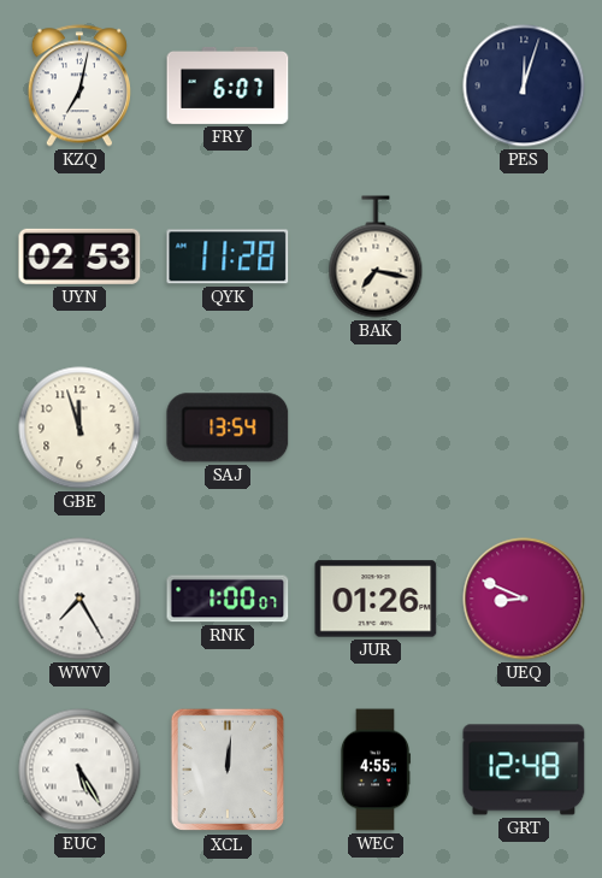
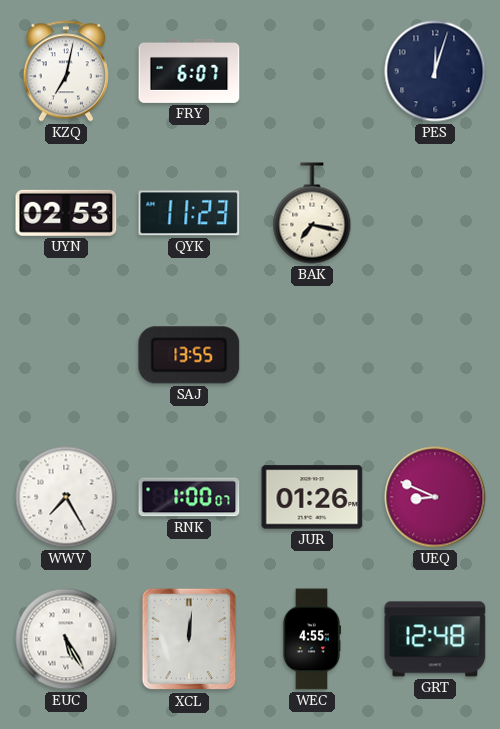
QYK: 11:28 -> 11:23
GBE: 11:57 -> none
SAJ: 13:54 -> 13:55
